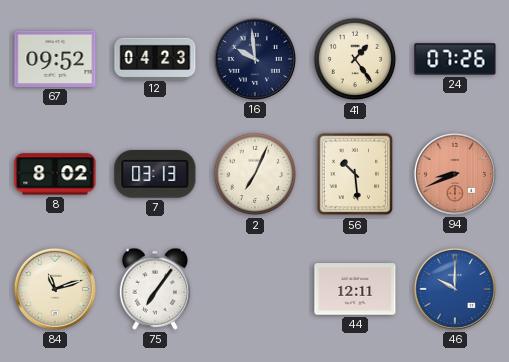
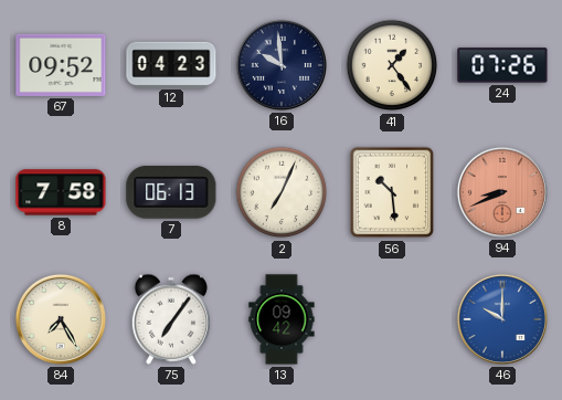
8: 8:02 -> 7:58
7: 03:13 -> 06:13
84: 11:12 -> 7:25
13: none -> 09:42
44: 12:11 -> none
